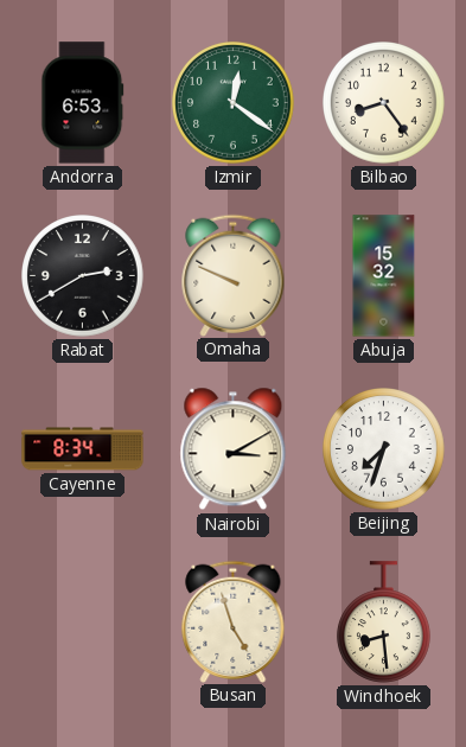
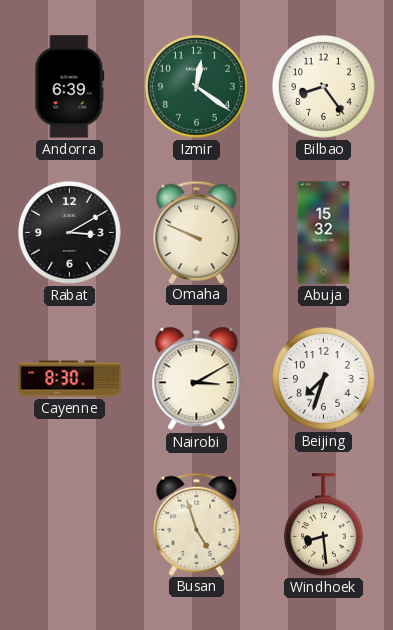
Andorra: 6:53 -> 6:39
Rabat: 2:40 -> 3:10
Cayenne: 8:34 -> 8:30
